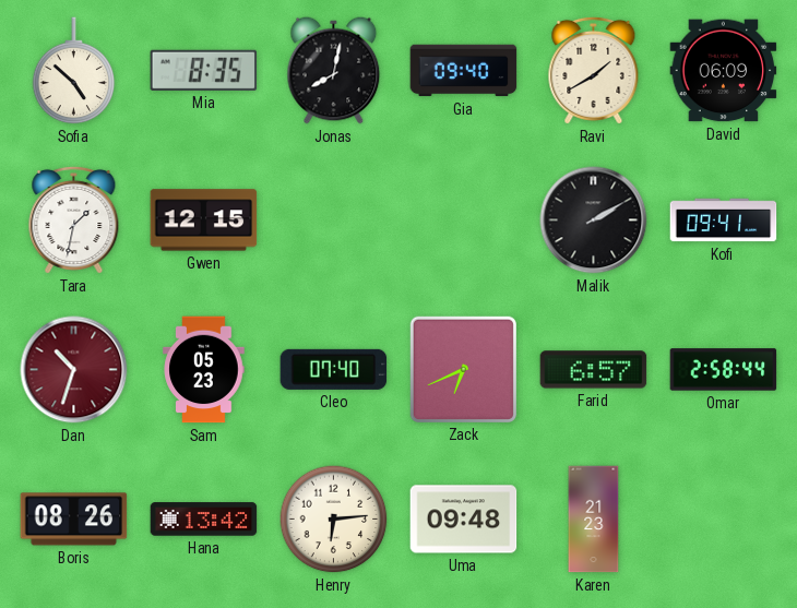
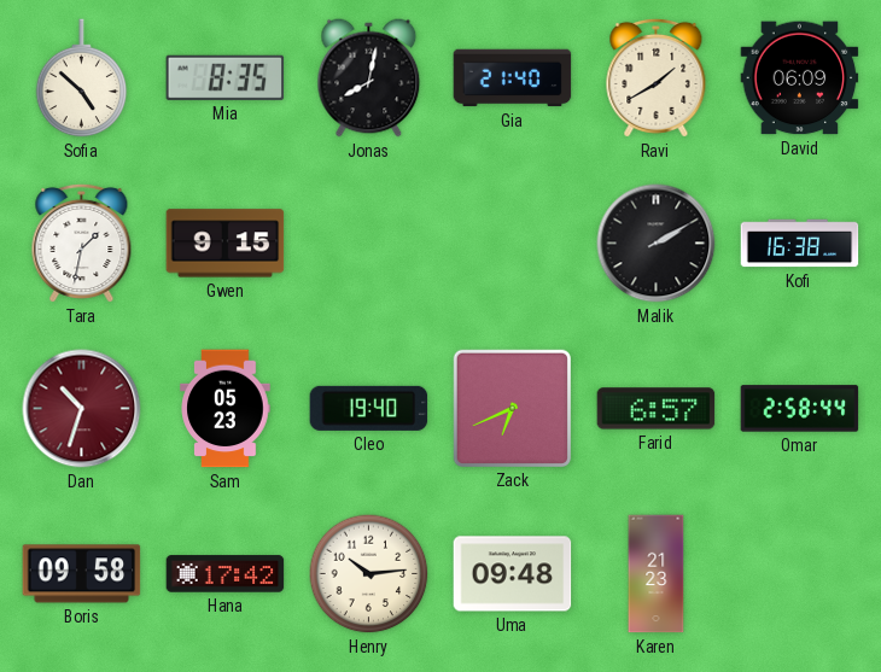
Gia: 09:40 -> 21:40
Gwen: 12:15 -> 9:15
Kofi: 09:41 -> 16:38
Cleo: 07:40 -> 19:40
Boris: 08:26 -> 09:58
Hana: 13:42 -> 17:42
Henry: 6:14 -> 10:14
